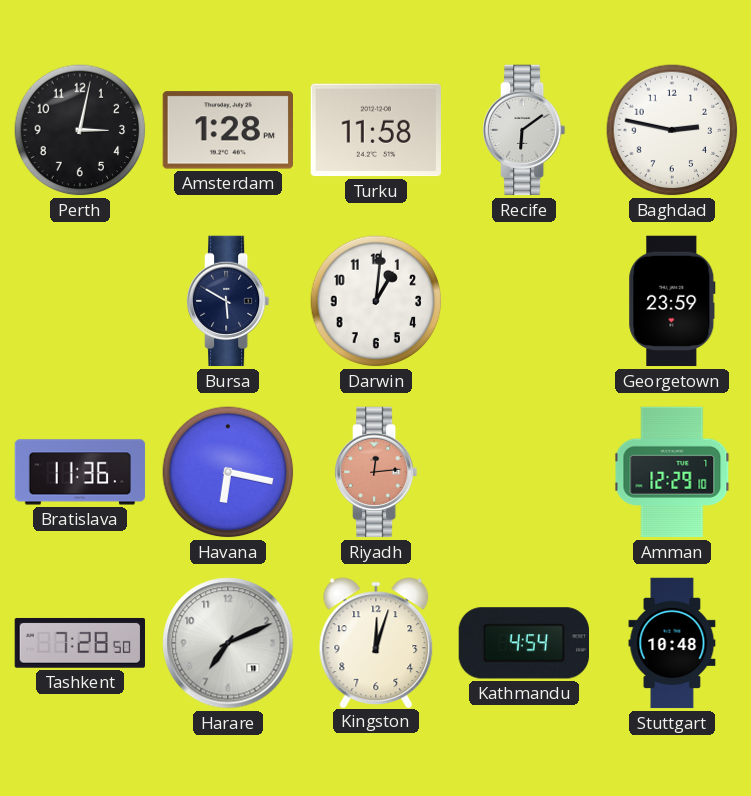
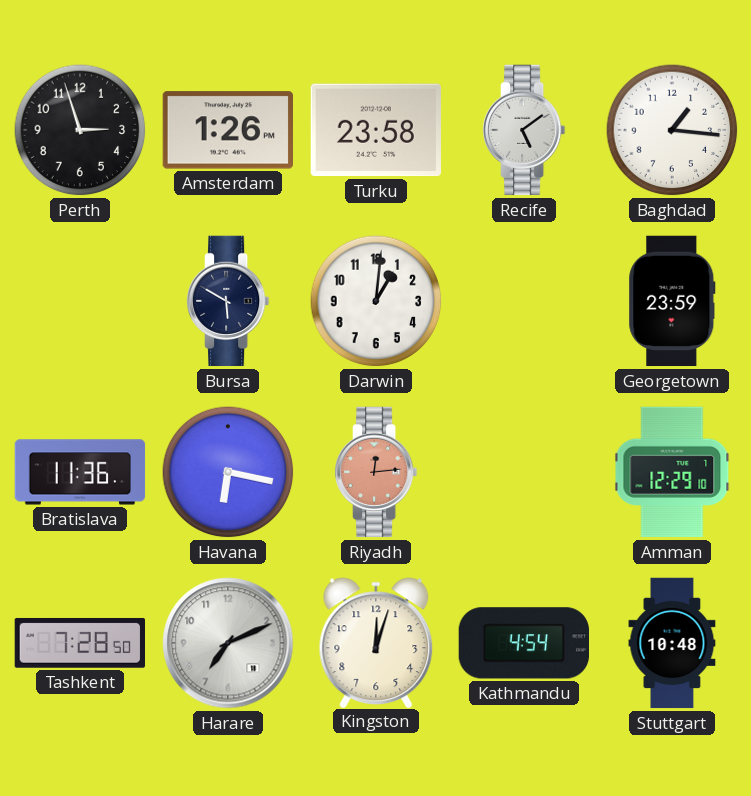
Perth: 3:02 -> 2:57
Amsterdam: 1:28 -> 1:26
Turku: 11:58 -> 23:58
Recife: 6:09 -> 5:09
Baghdad: 2:47 -> 1:16
